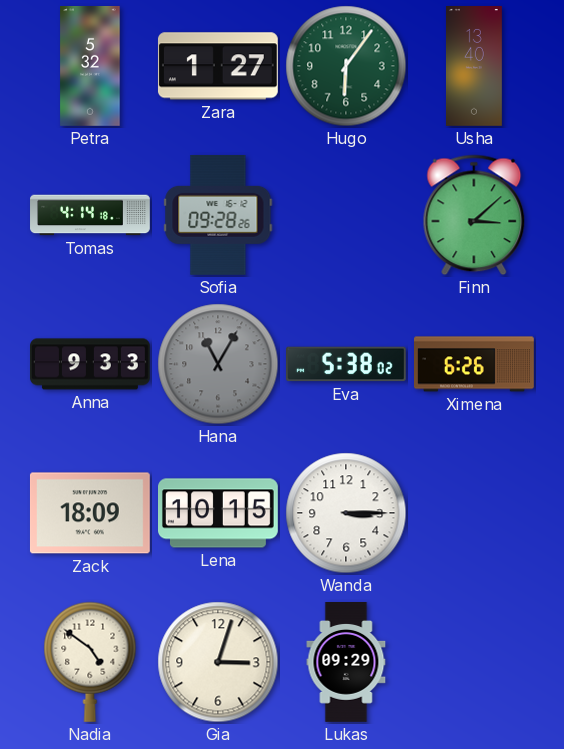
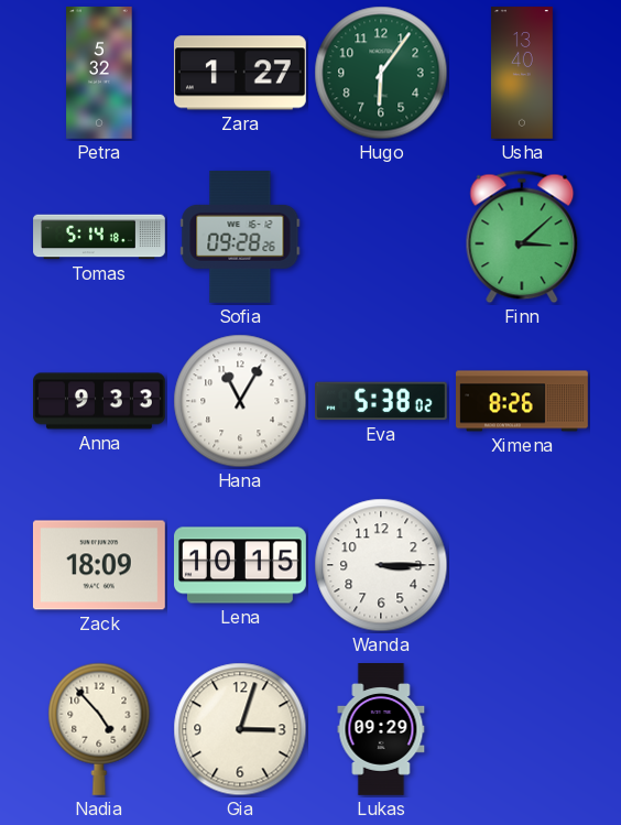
Tomas: 4:14 -> 5:14
Hana dial: grey -> white
Ximena: 6:26 -> 8:26
Nadia: 4:51 -> 4:53
